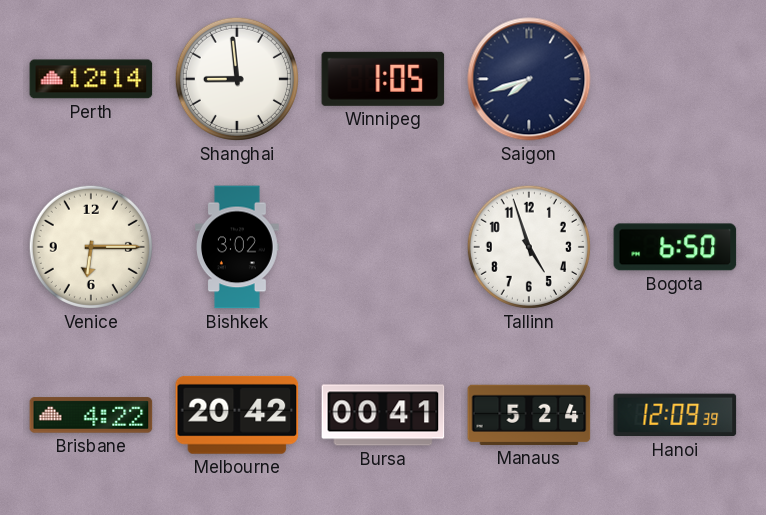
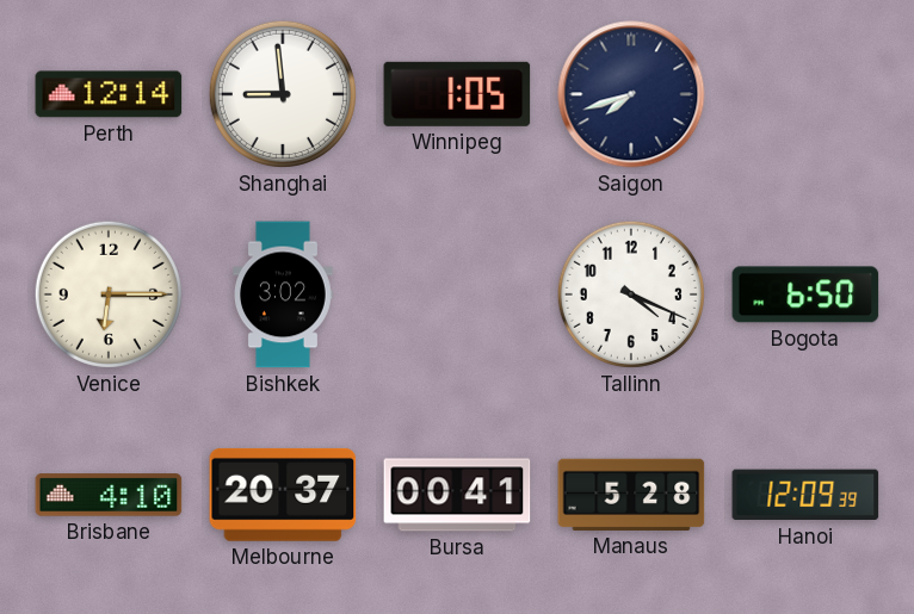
Tallinn: 4:57 -> 4:19
Brisbane: 4:22 -> 4:10
Melbourne: 20:42 -> 20:37
Manaus: 5:24 -> 5:28
